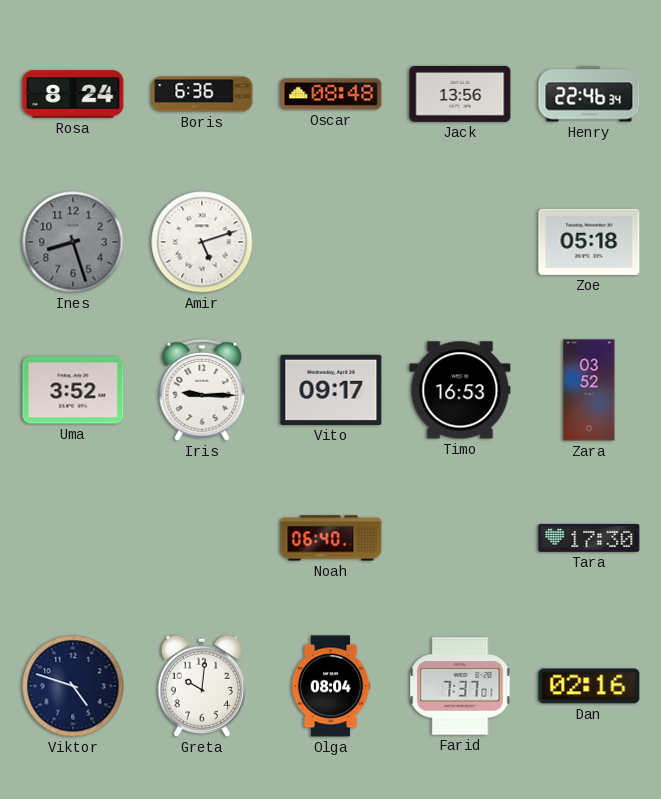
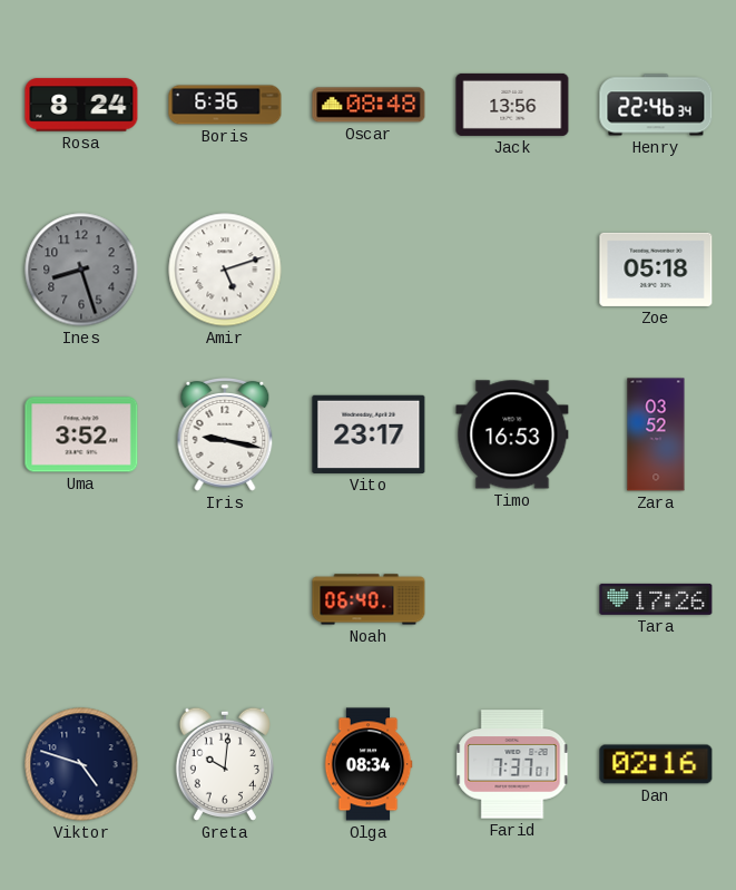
Iris: 9:15 -> 9:17
Vito: 09:17 -> 23:17
Tara: 17:30 -> 17:26
Olga: 08:04 -> 08:34
